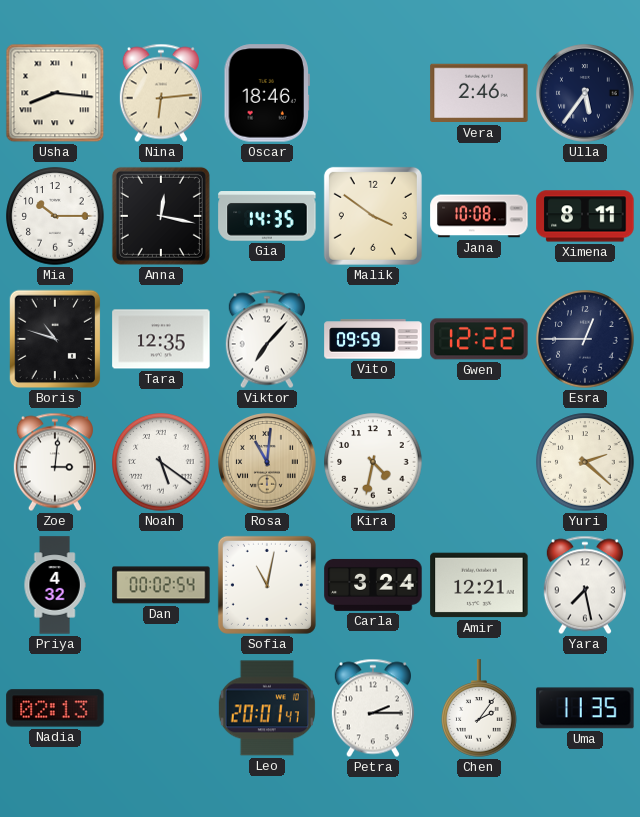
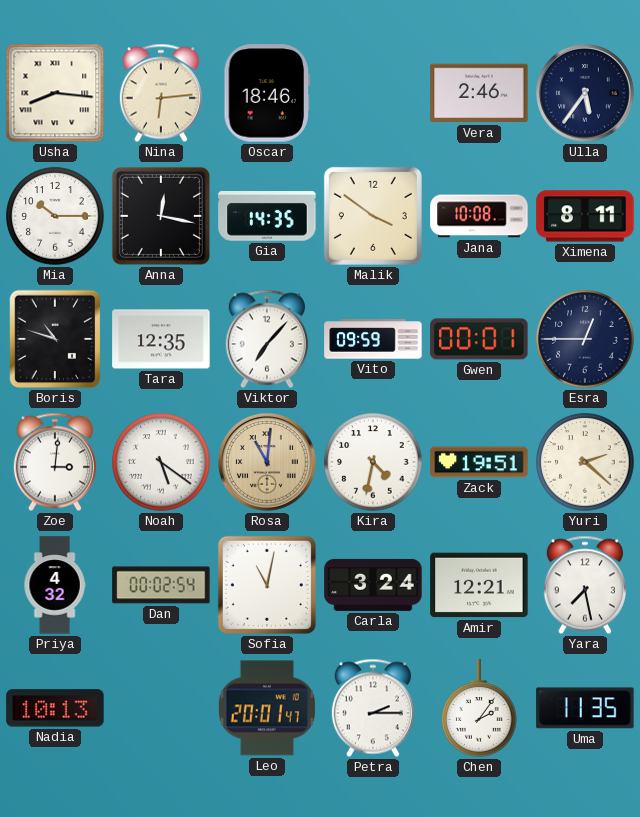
Gwen: 12:22 -> 00:01
Zack: none -> 19:51
Nadia: 02:13 -> 10:13
